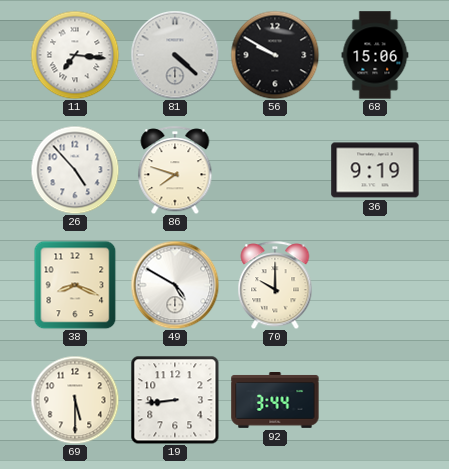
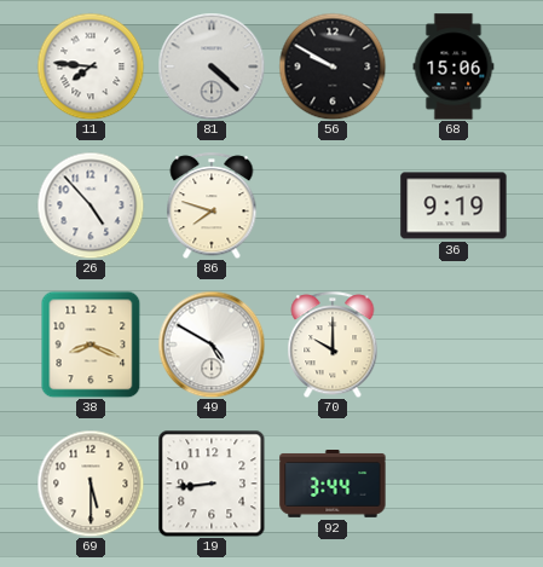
11: 7:16 -> 7:46
